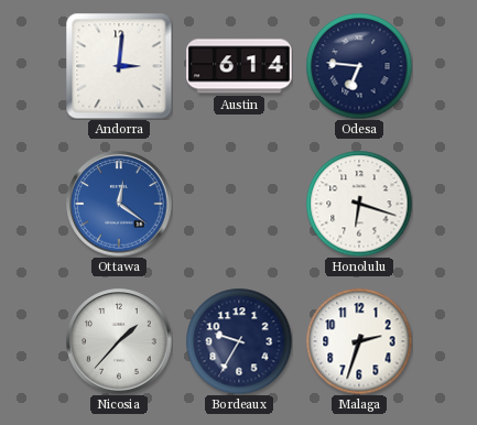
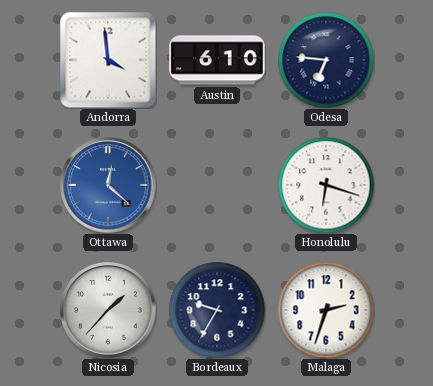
Andorra: 3:01 -> 3:59
Austin: 6:14 -> 6:10
Ottawa: 12:21 -> 12:22
